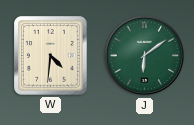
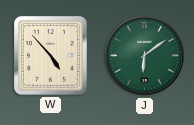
W: 4:31 -> 4:53
